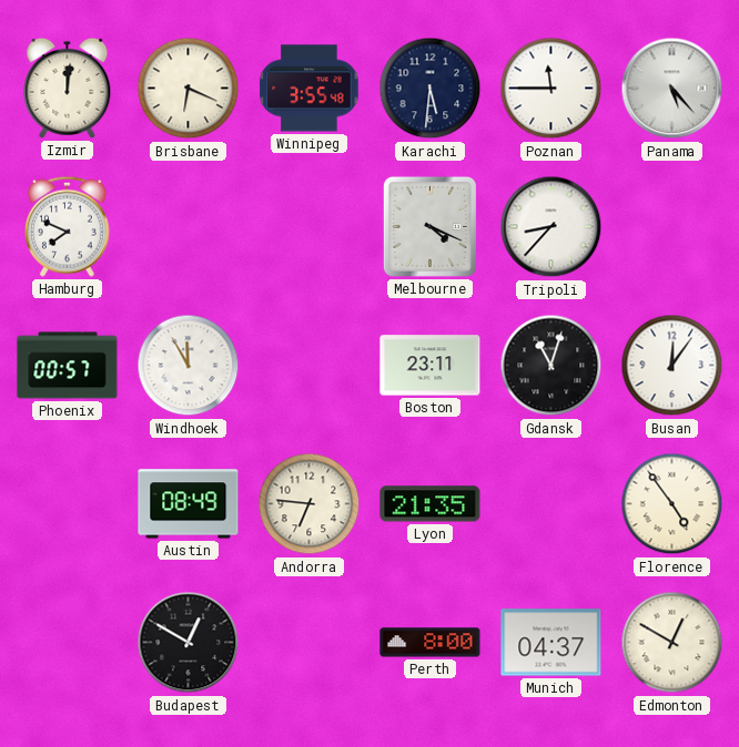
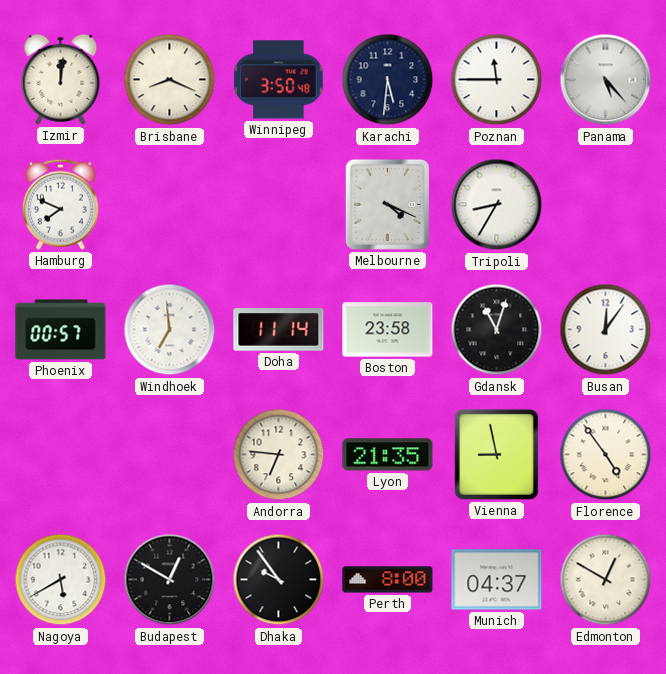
Brisbane: 6:19 -> 8:19
Winnipeg: 3:55 -> 3:50
Tripoli: 8:37 -> 8:35
Windhoek: 11:55 -> 6:59
Doha: none -> 11:14
Boston: 23:11 -> 23:58
Austin: 08:49 -> none
Vienna: none -> 8:58
Nagoya: none -> 5:40
Dhaka: none -> 9:54
